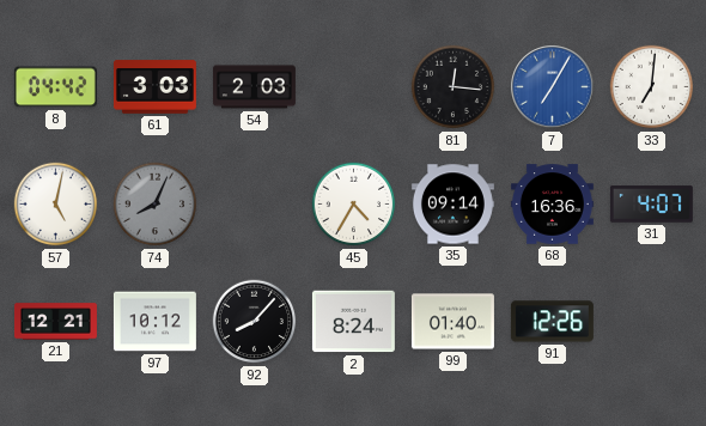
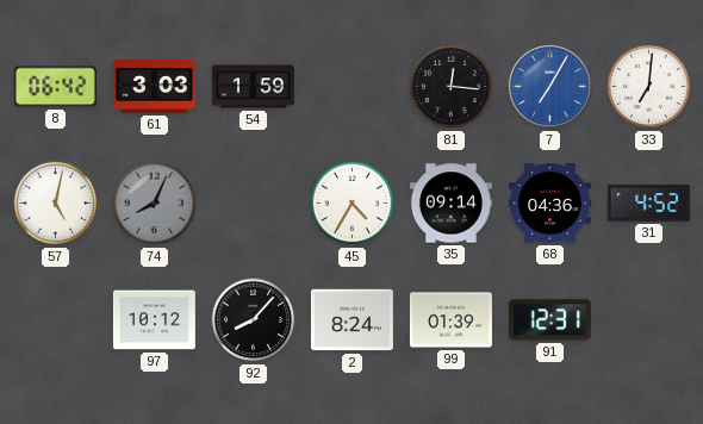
8: 04:42 -> 06:42
54: 2:03 -> 1:59
68: 16:36 -> 04:36
31: 4:07 -> 4:52
21: 12:21 -> none
99: 01:40 -> 01:39
91: 12:26 -> 12:31
